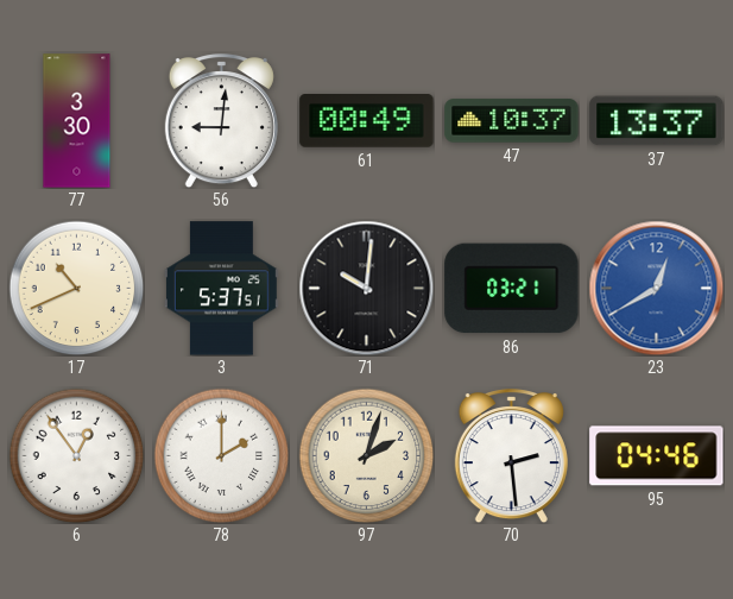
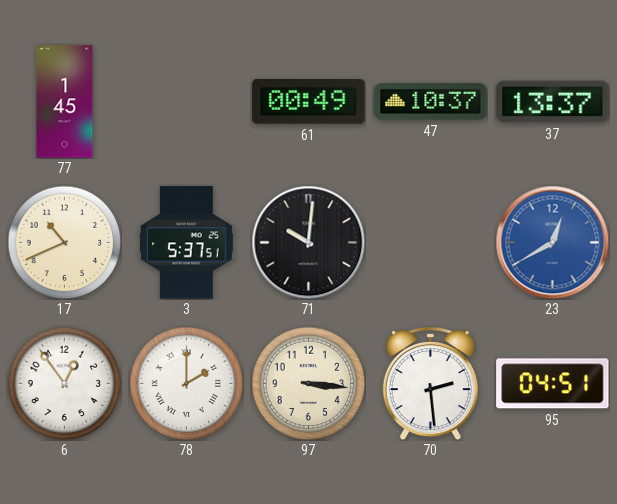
77: 3:30 -> 1:45
56: 9:01 -> none
86: 03:21 -> none
97: 2:03 -> 3:16
95: 04:46 -> 04:51
